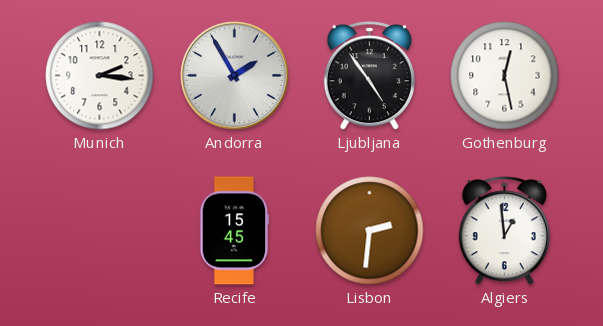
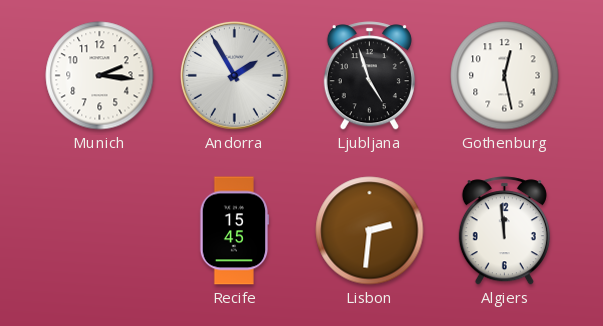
Ljubljana: 4:54 -> 4:57
Algiers: 12:59 -> 11:59
